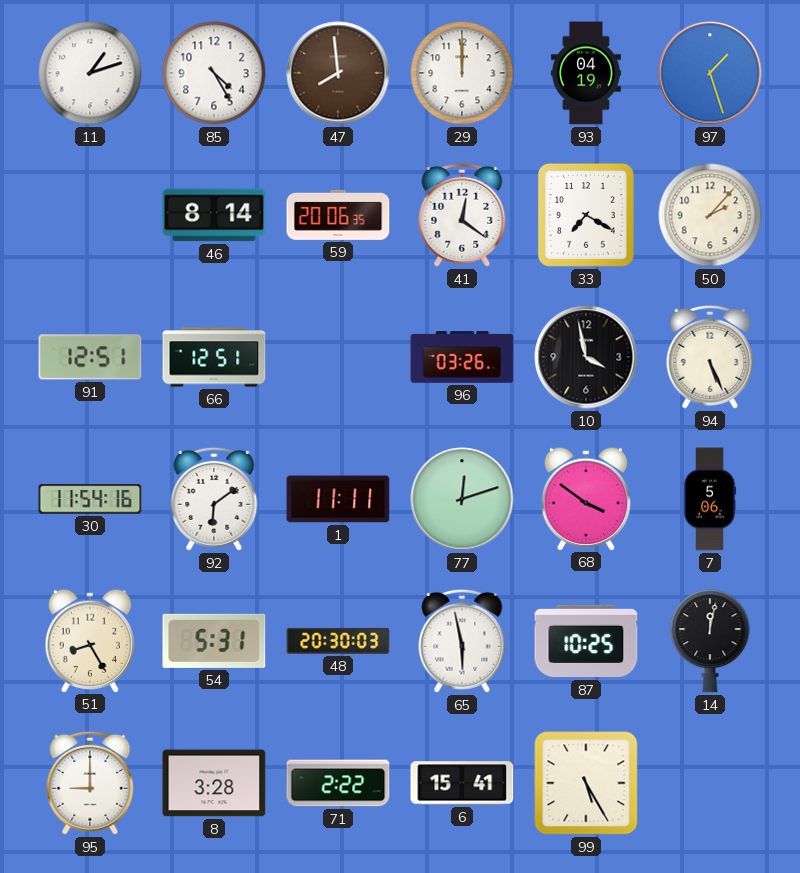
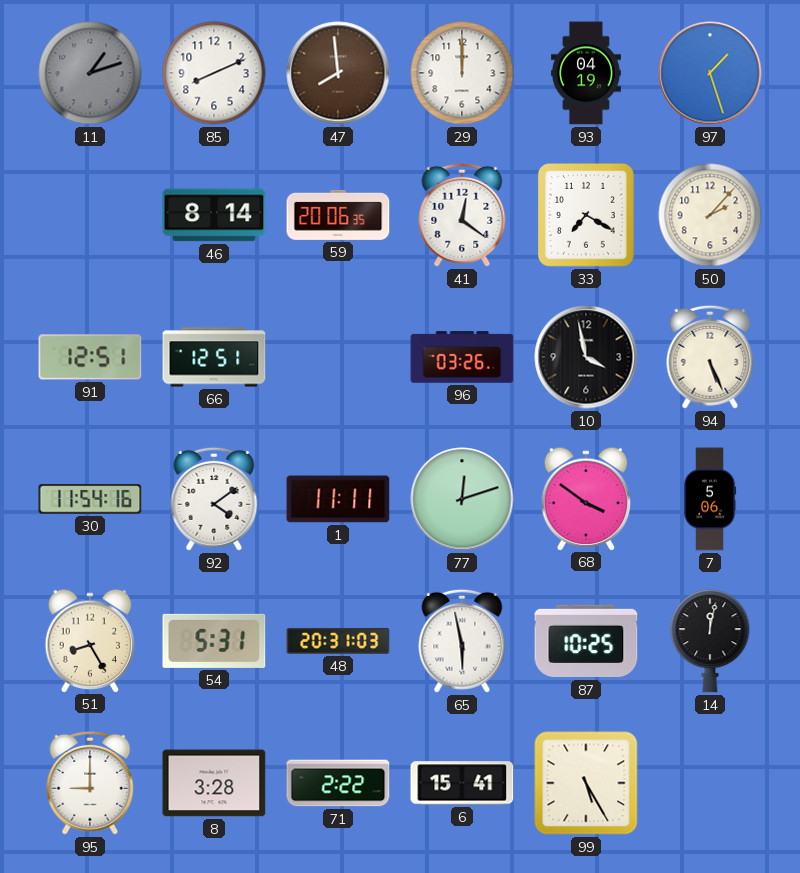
11 dial: white -> grey
85: 4:25 -> 8:11
92: 6:09 -> 4:09
48: 20:30 -> 20:31
